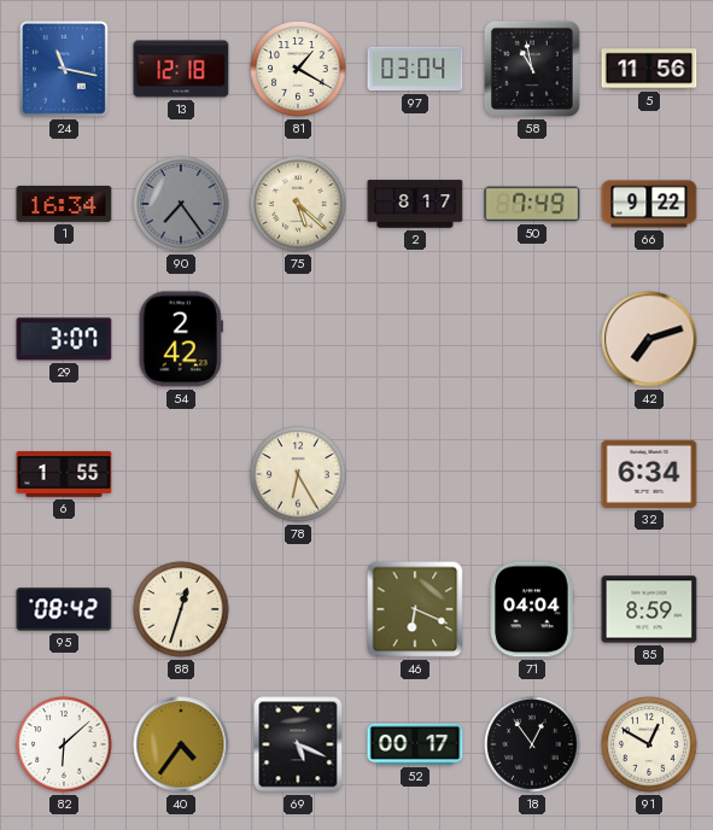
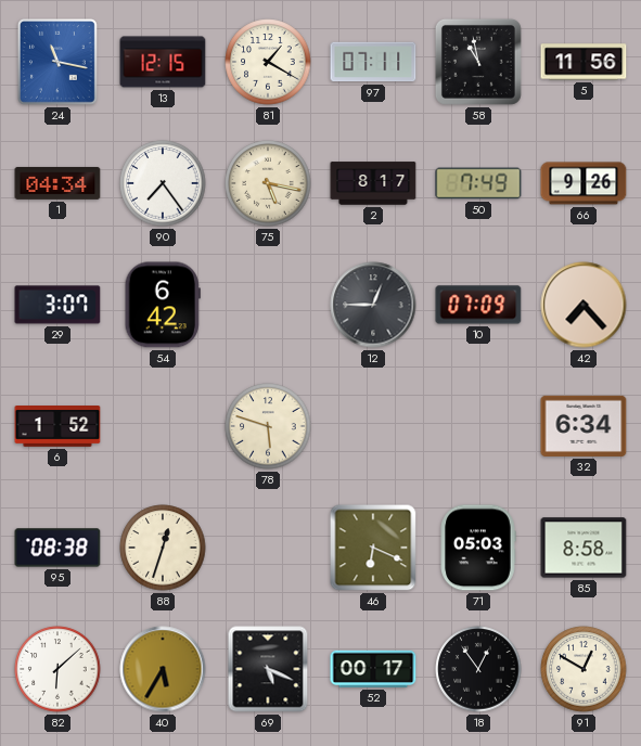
13: 12:18 -> 12:15
97: 03:04 -> 07:11
1: 16:34 -> 04:34
90 dial: grey -> white
75: 5:22 -> 5:17
66: 9:22 -> 9:26
54: 2:42 -> 6:42
12: none -> 12:45
10: none -> 07:09
42: 7:12 -> 7:23
6: 1:55 -> 1:52
78: 6:25 -> 5:48
95: 08:42 -> 08:38
71: 04:04 -> 05:03
85: 8:59 -> 8:58
40: 4:36 -> 5:35
